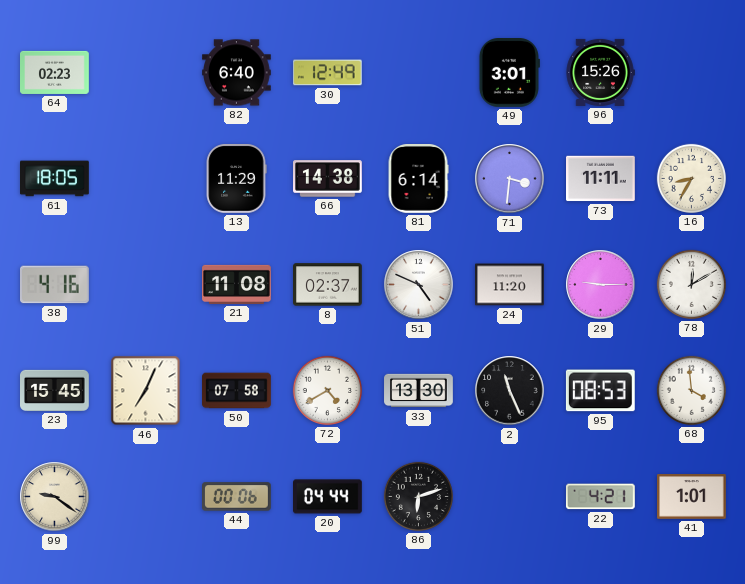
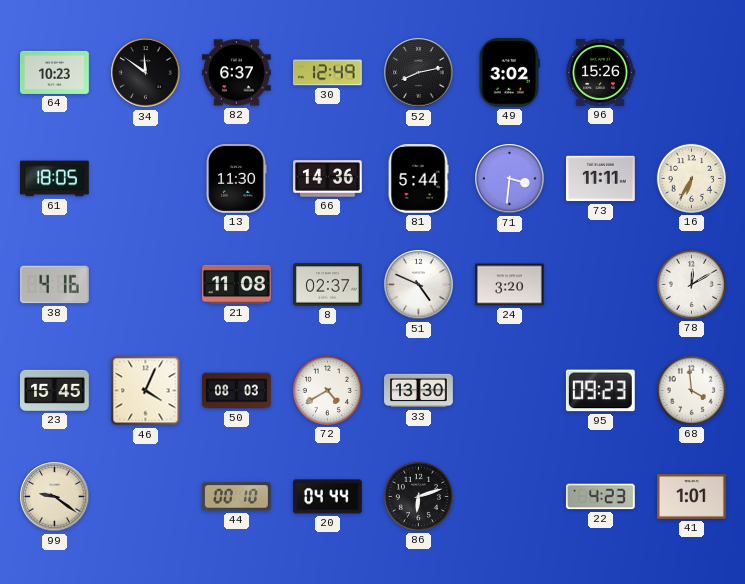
64: 02:23 -> 10:23
34: none -> 11:51
82: 6:40 -> 6:37
52: none -> 8:13
49: 3:01 -> 3:02
13: 11:29 -> 11:30
66: 14:38 -> 14:36
81: 6:14 -> 5:44
16: 8:35 -> 6:35
24: 11:20 -> 3:20
29: 9:15 -> none
46: 7:04 -> 4:04
50: 07:58 -> 08:03
2: 11:26 -> none
95: 08:53 -> 09:23
44: 00:06 -> 00:10
22: 4:21 -> 4:23
